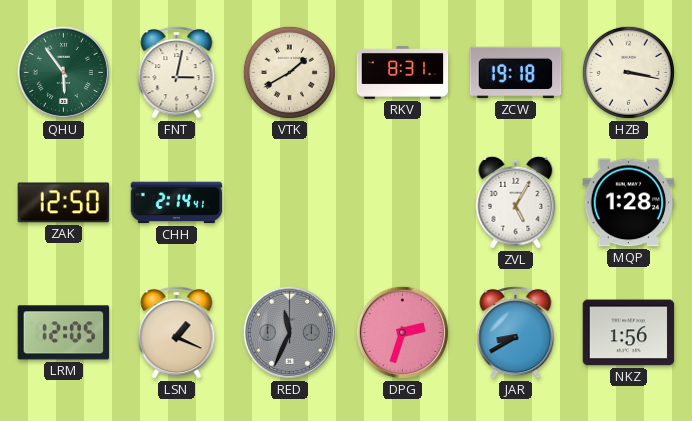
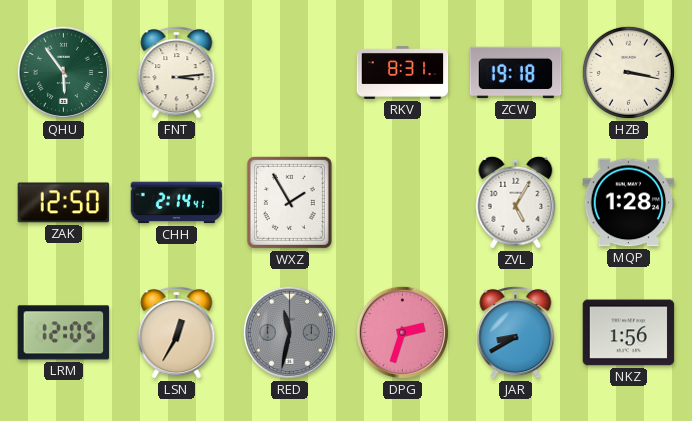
FNT: 3:02 -> 3:14
VTK: 1:40 -> none
WXZ: none -> 1:55
LSN: 1:19 -> 12:35
RED: 11:34 -> 11:32
